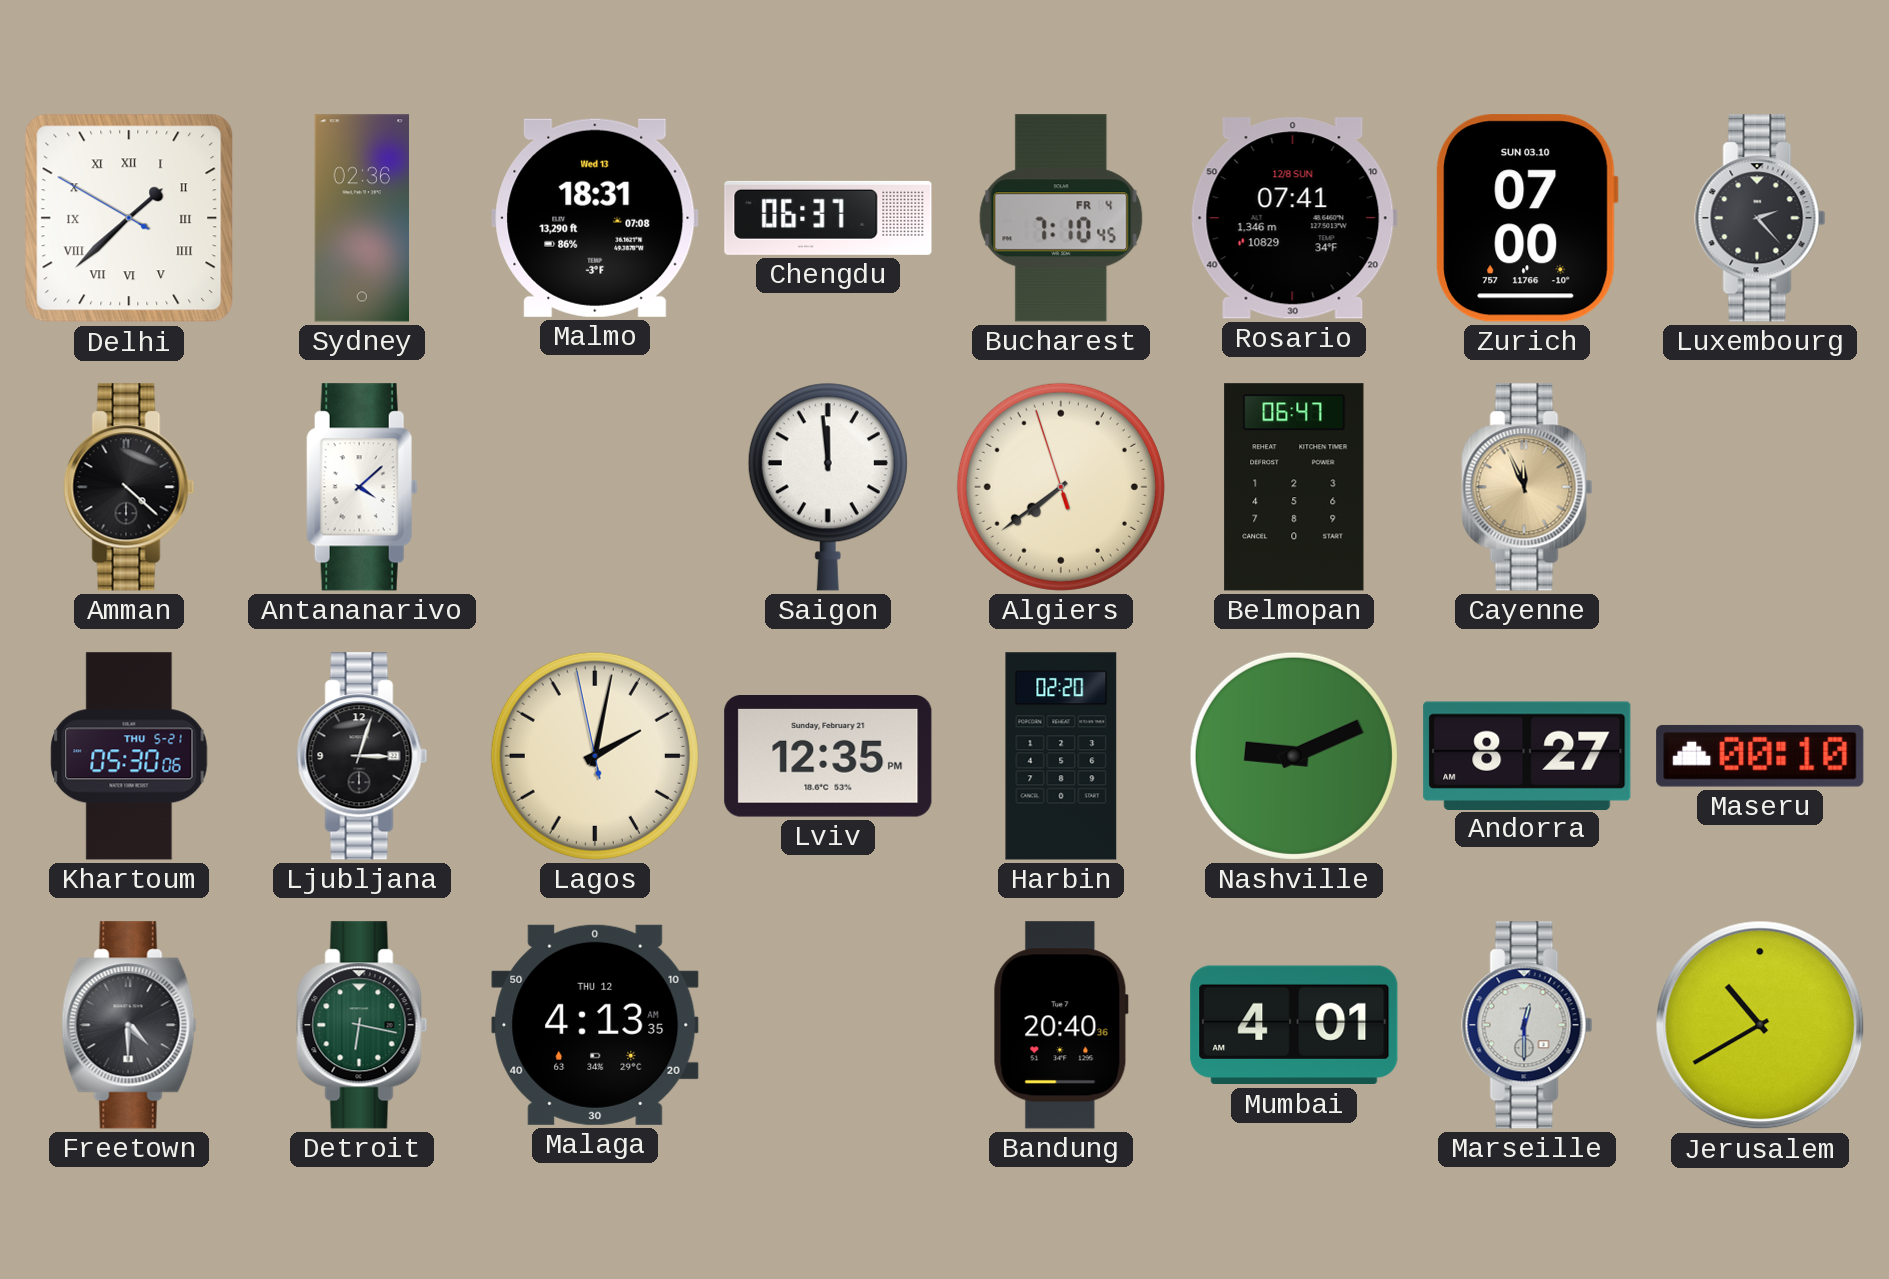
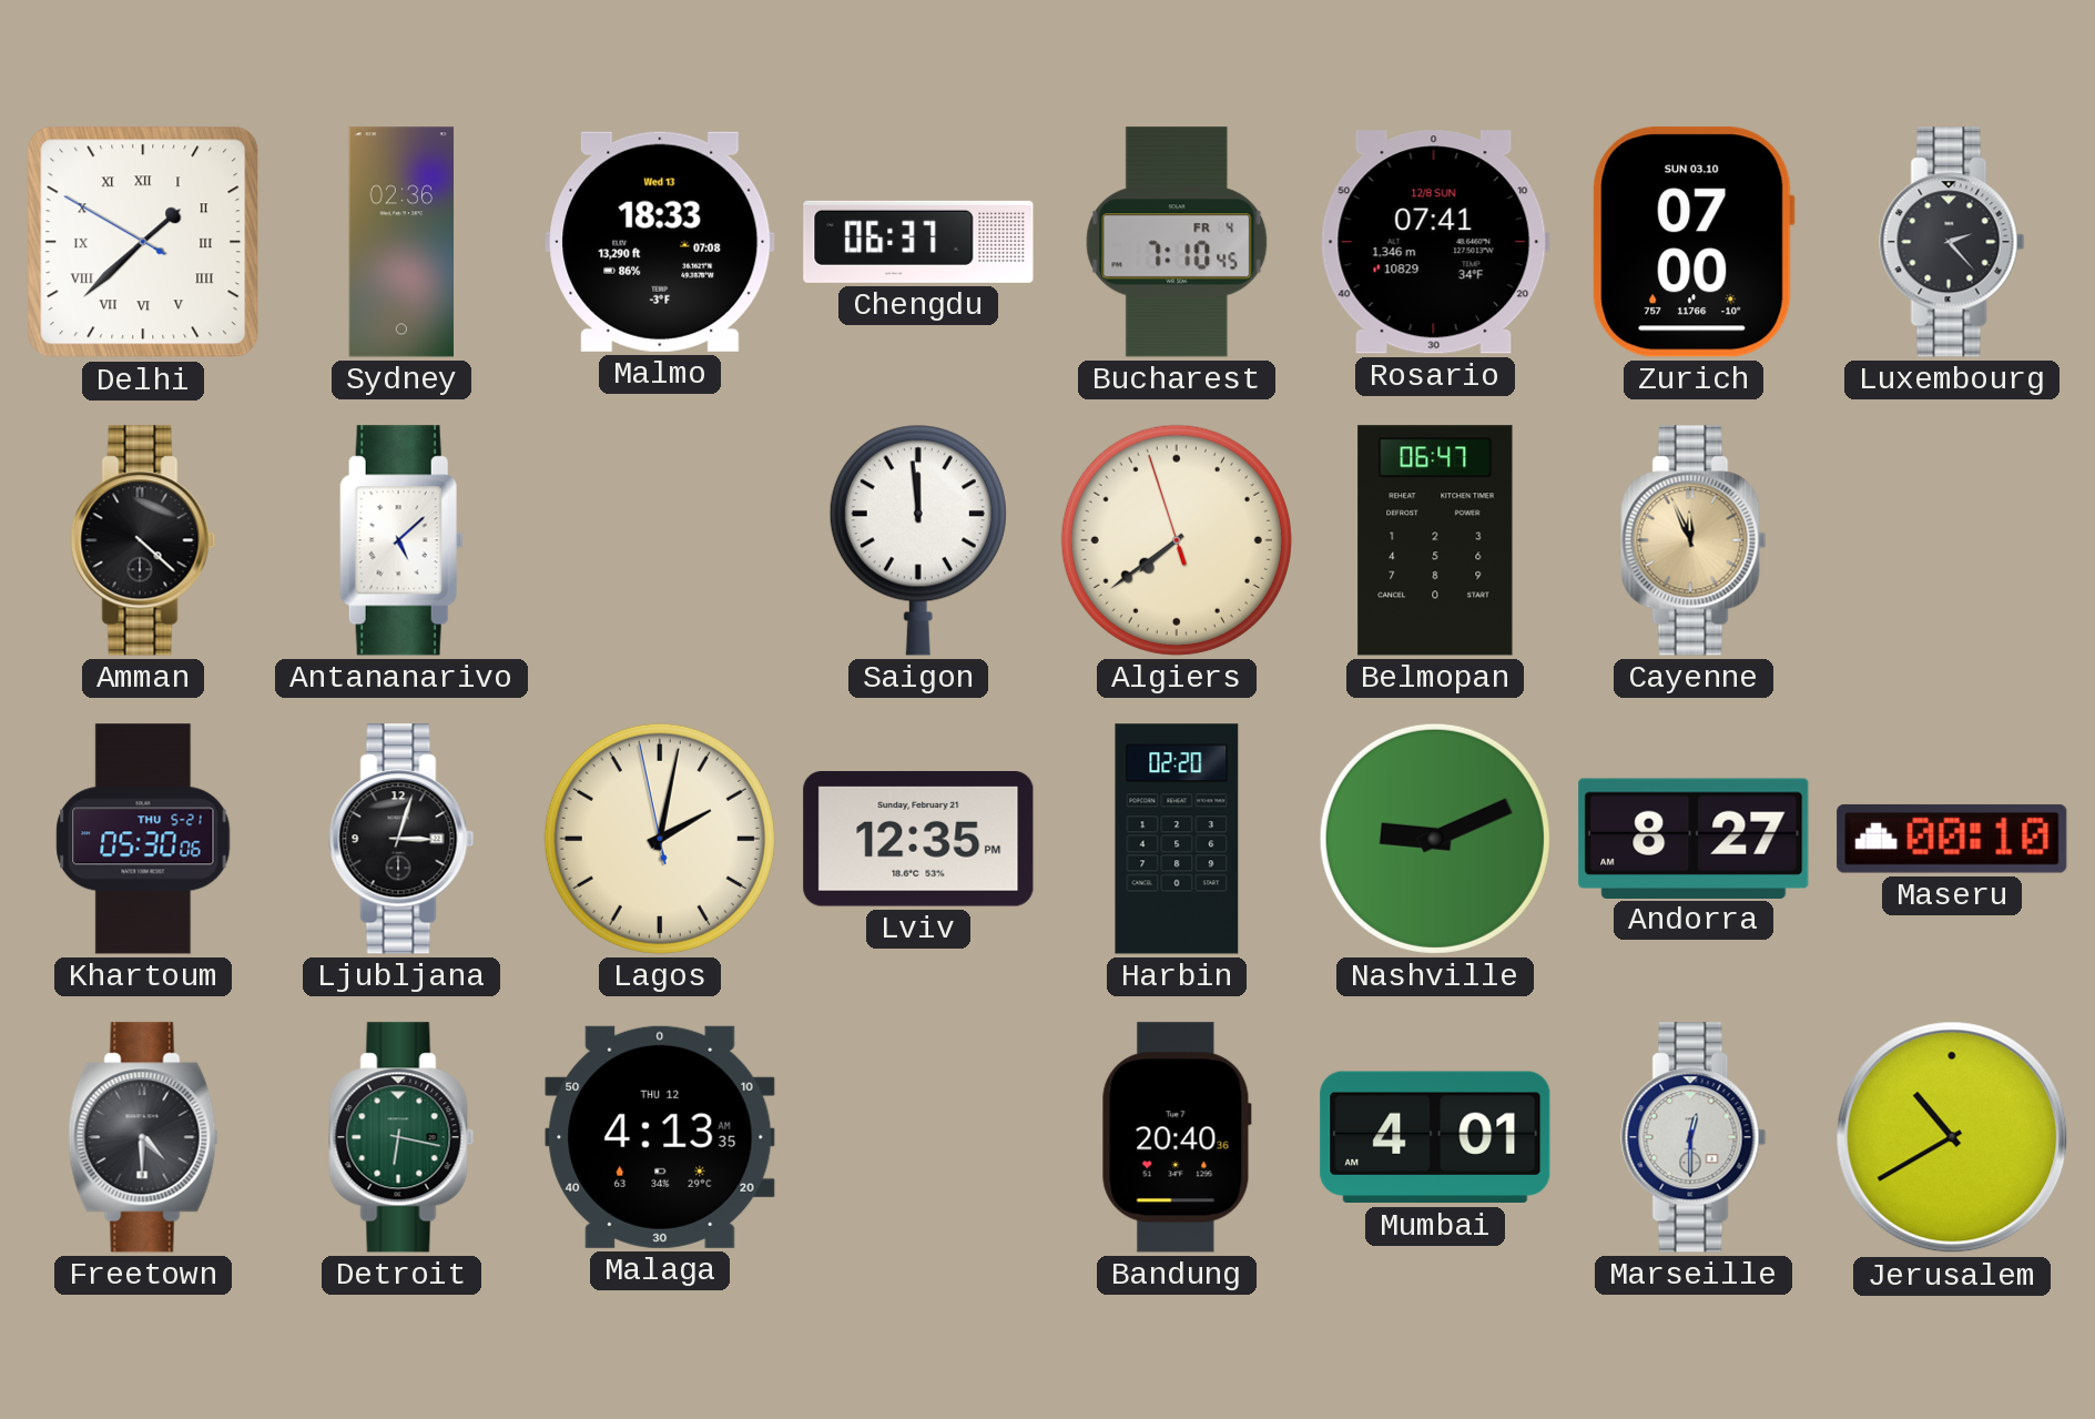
Malmo: 18:31 -> 18:33
Antananarivo: 4:08 -> 5:08
